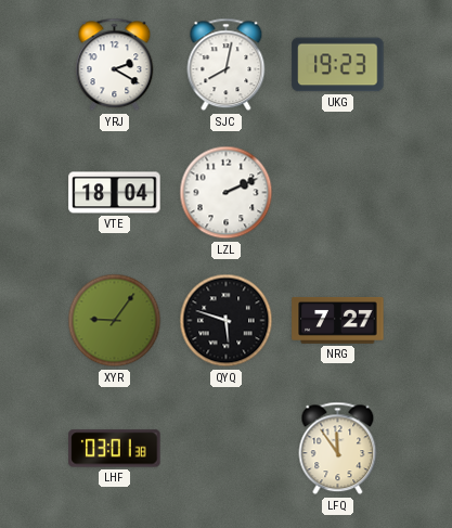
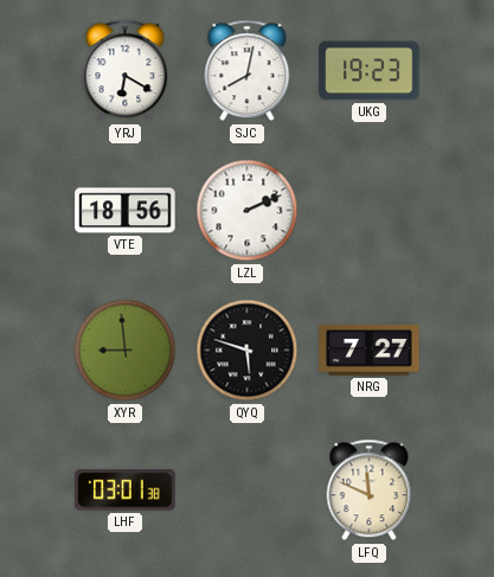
YRJ: 2:20 -> 6:20
VTE: 18:04 -> 18:56
XYR: 9:06 -> 8:59
LFQ: 11:54 -> 11:49
